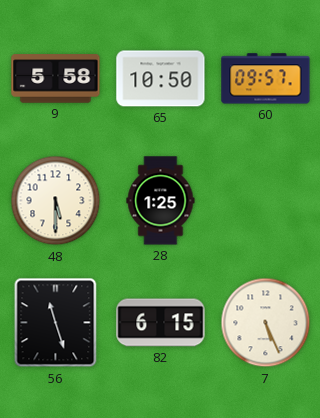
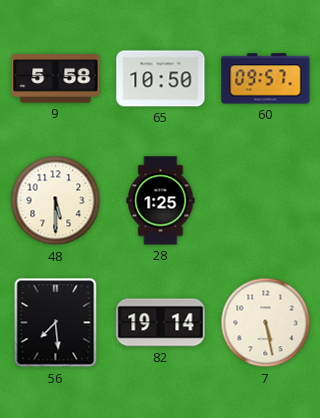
56: 11:27 -> 7:29
82: 6:15 -> 19:14
7: 5:26 -> 5:28
